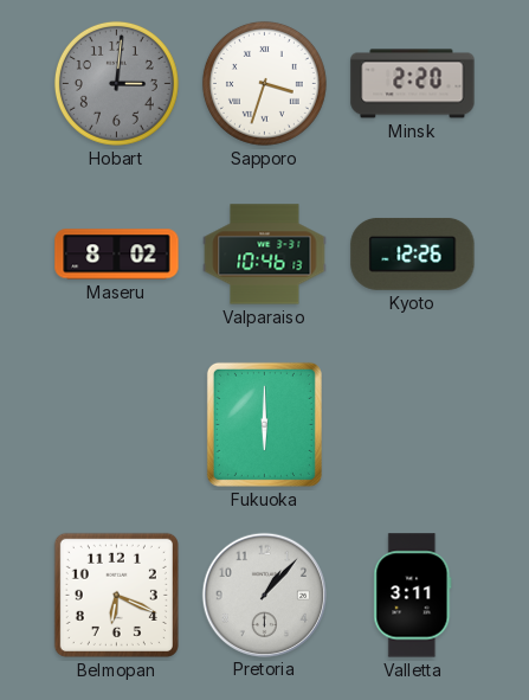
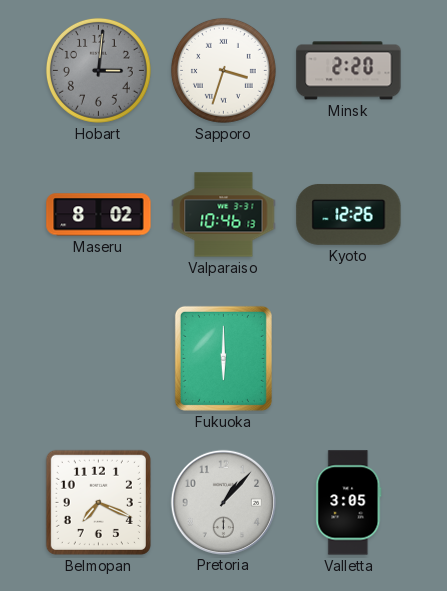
Belmopan: 6:19 -> 7:19
Valletta: 3:11 -> 3:05
